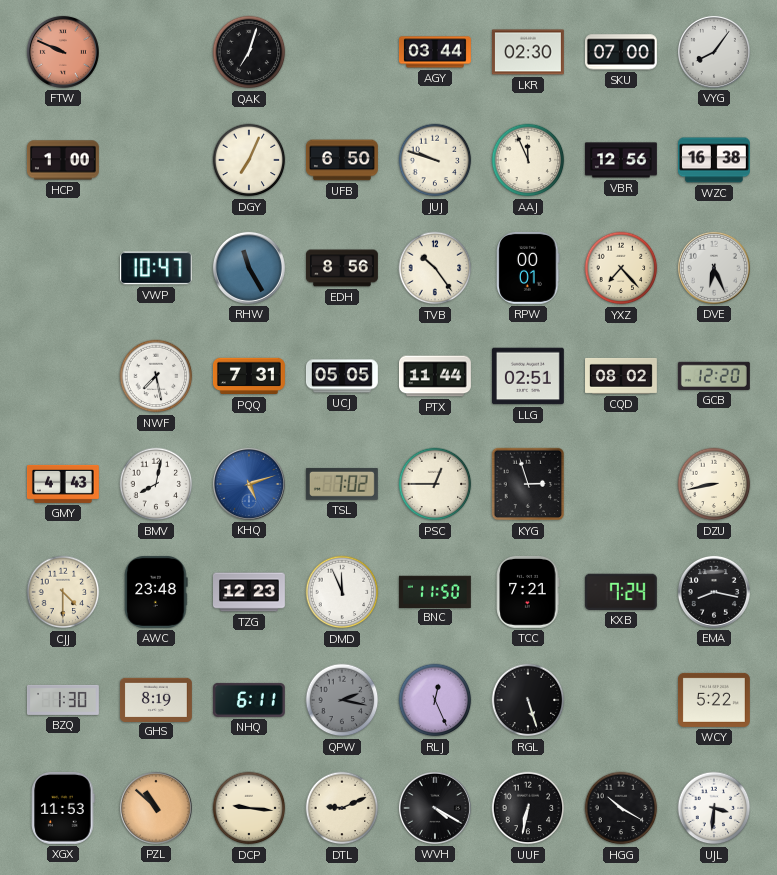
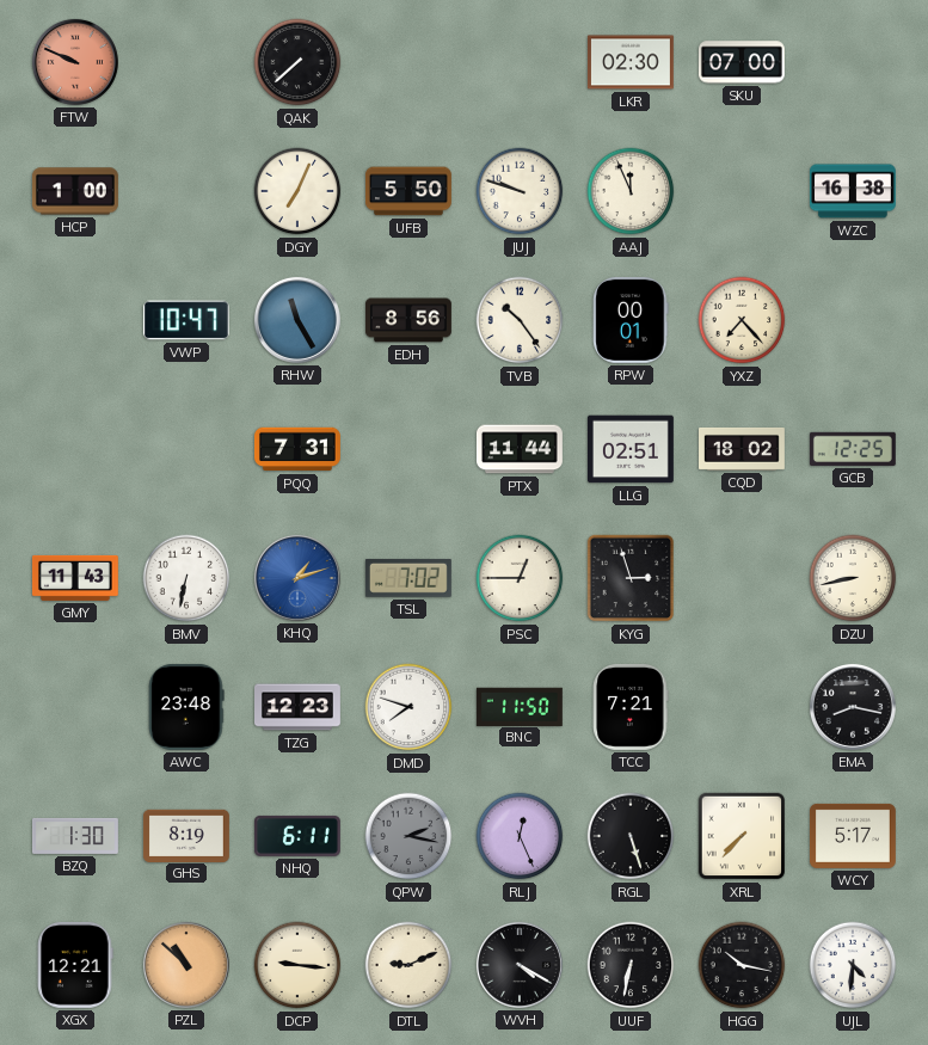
QAK: 7:03 -> 7:38
AGY: 03:44 -> none
VYG: 8:06 -> none
UFB: 6:50 -> 5:50
VBR: 12:56 -> none
DVE: 6:26 -> none
NWF: 7:28 -> none
UCJ: 05:05 -> none
CQD: 08:02 -> 18:02
GCB: 12:20 -> 12:25
GMY: 4:43 -> 11:43
BMV: 8:02 -> 6:32
KHQ: 5:12 -> 1:12
CJJ: 4:30 -> none
DMD: 11:56 -> 7:48
KXB: 7:24 -> none
XRL: none -> 7:37
WCY: 5:22 -> 5:17
XGX: 11:53 -> 12:21
HGG: 10:20 -> 10:17
UJL: 3:31 -> 4:31
